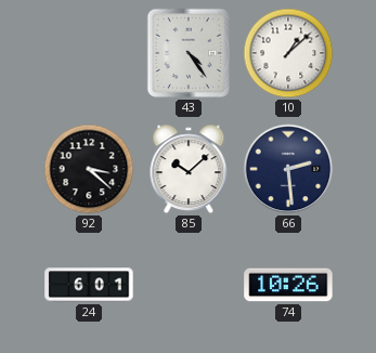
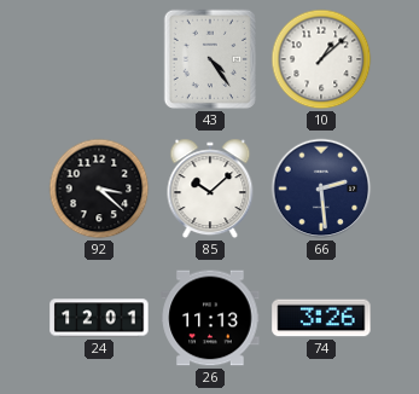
24: 6:01 -> 12:01
26: none -> 11:13
74: 10:26 -> 3:26
